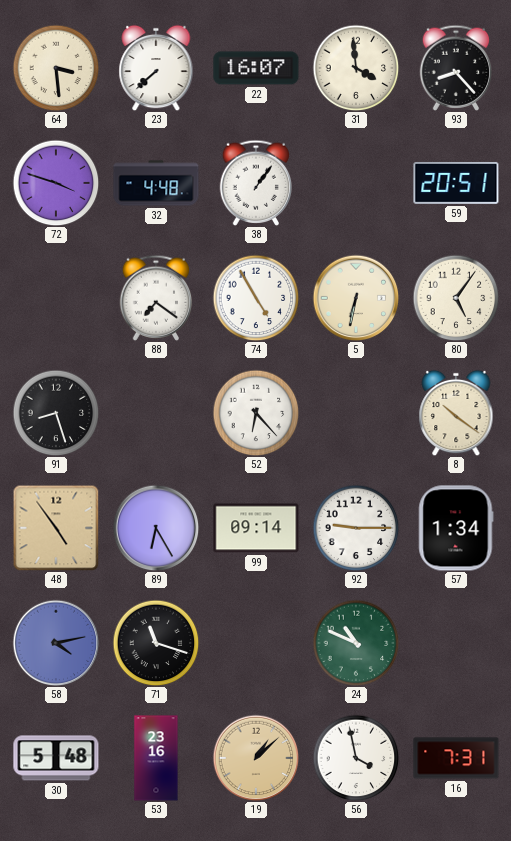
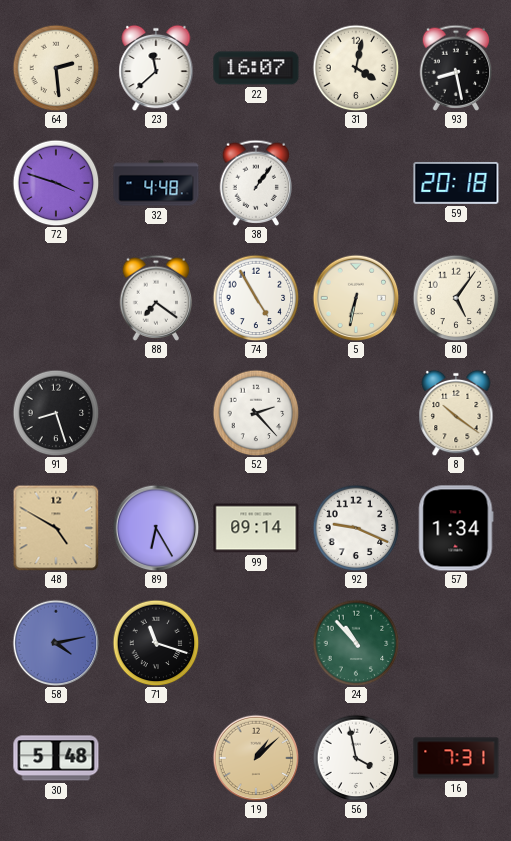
64: 3:29 -> 2:29
23: 7:38 -> 11:38
31: 3:59 -> 4:02
93: 8:23 -> 8:28
59: 20:51 -> 20:18
52: 6:23 -> 2:23
48: 4:54 -> 4:50
92: 9:15 -> 9:19
24: 10:49 -> 10:53
53: 23:16 -> none
